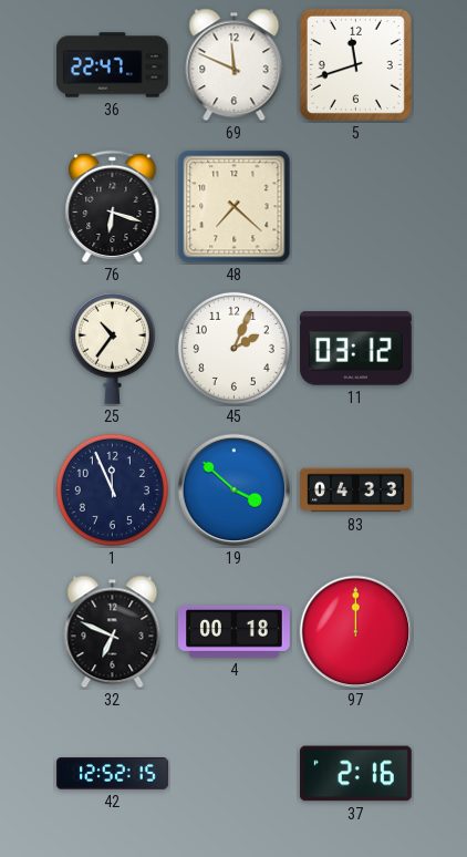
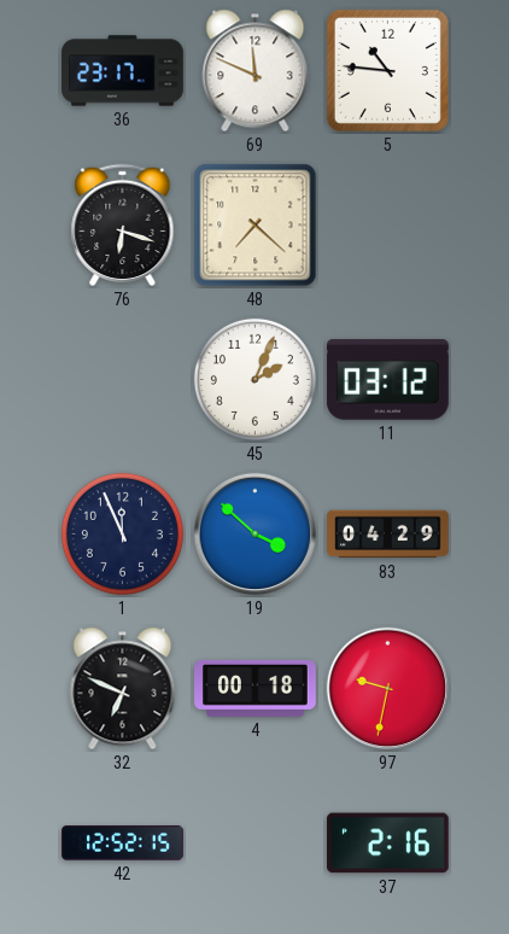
36: 22:47 -> 23:17
5: 11:42 -> 10:46
25: 10:36 -> none
83: 04:33 -> 04:29
97: 12:00 -> 9:32
